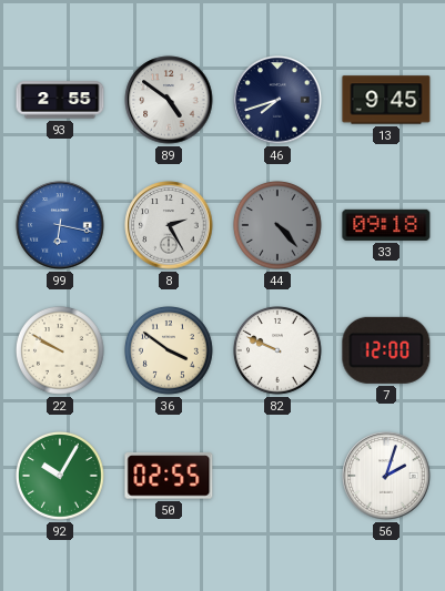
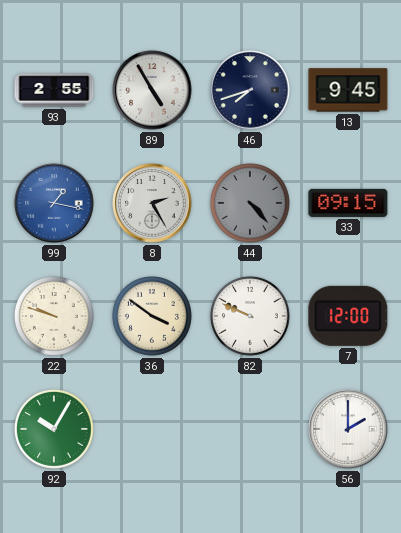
89: 4:51 -> 4:55
99: 6:17 -> 1:17
33: 09:18 -> 09:15
22: 9:50 -> 9:48
50: 02:55 -> none
56: 2:03 -> 2:00
